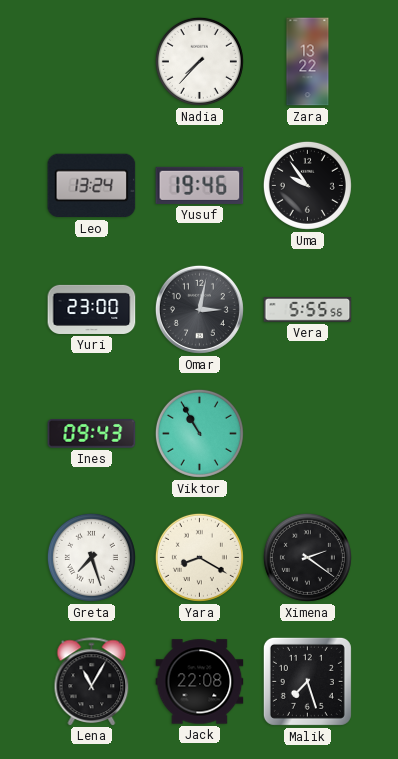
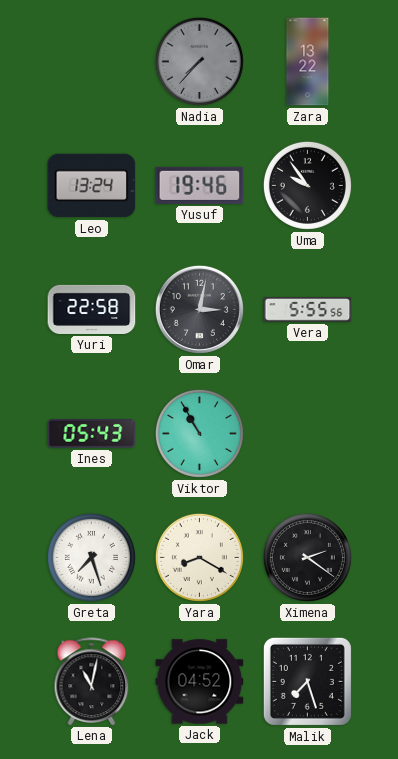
Nadia dial: white -> grey
Yuri: 23:00 -> 22:58
Ines: 09:43 -> 05:43
Lena: 11:05 -> 11:02
Jack: 22:08 -> 04:52
